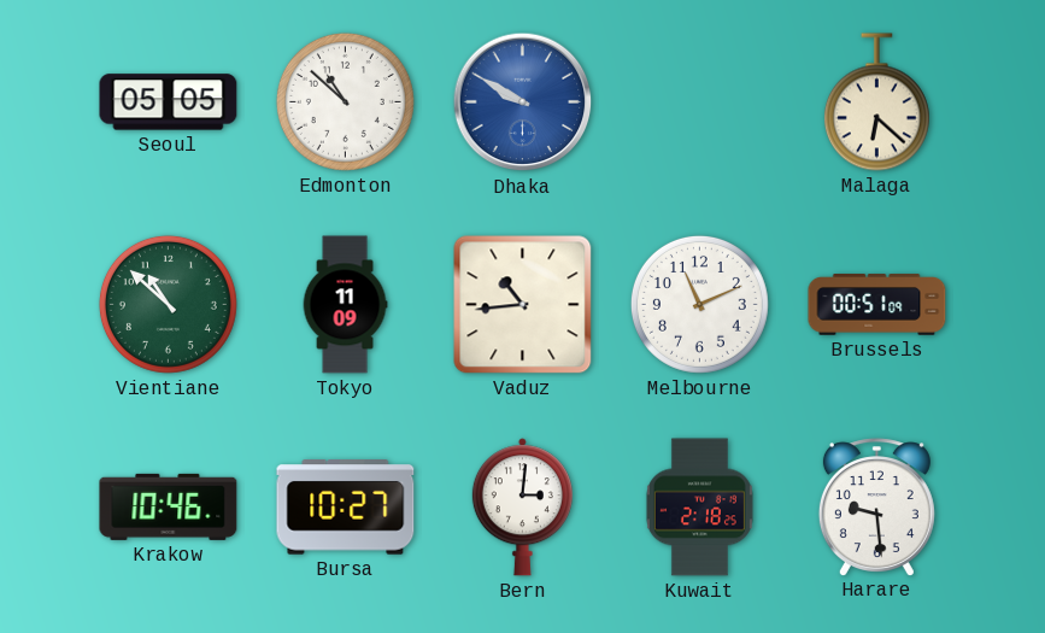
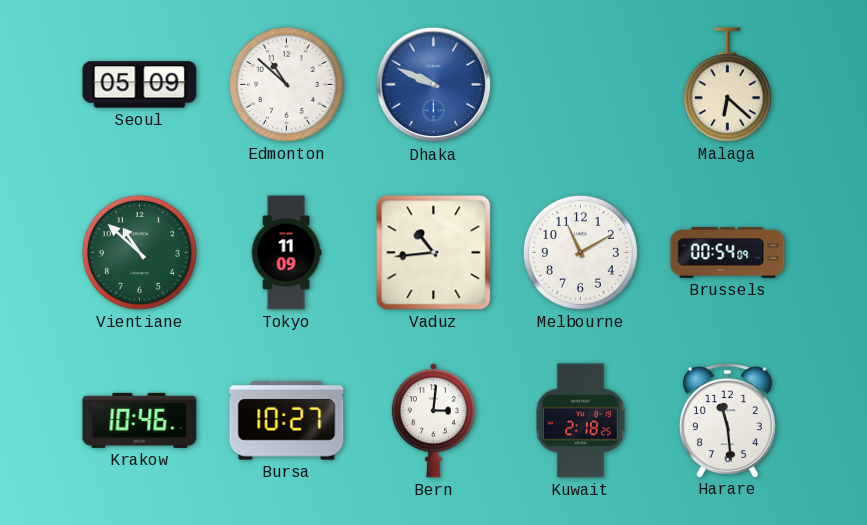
Seoul: 05:05 -> 05:09
Dhaka: 9:50 -> 9:49
Melbourne: 11:11 -> 11:10
Brussels: 00:51 -> 00:54
Harare: 9:29 -> 11:29
